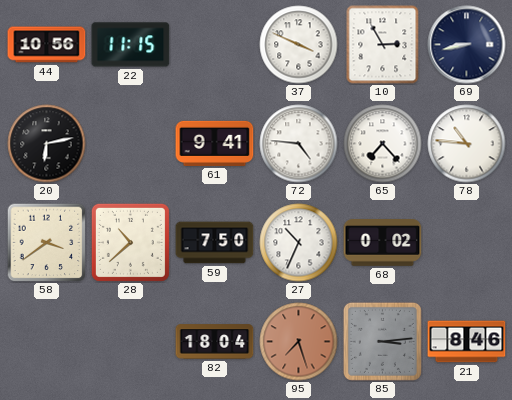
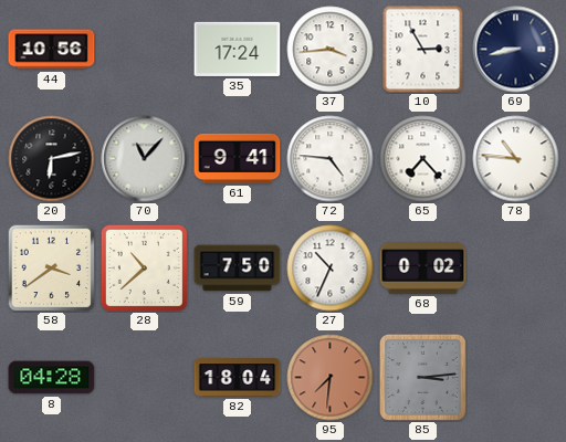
22: 11:15 -> none
35: none -> 17:24
37: 3:49 -> 3:44
70: none -> 11:07
8: none -> 04:28
95: 7:27 -> 7:31
21: 8:46 -> none
